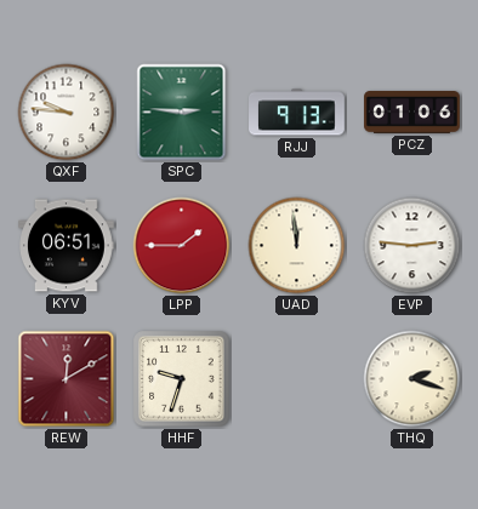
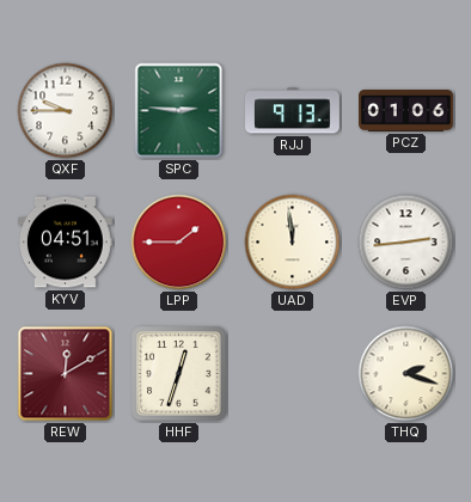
QXF: 9:46 -> 9:45
KYV: 06:51 -> 04:51
EVP: 2:46 -> 2:44
HHF: 9:33 -> 12:33
